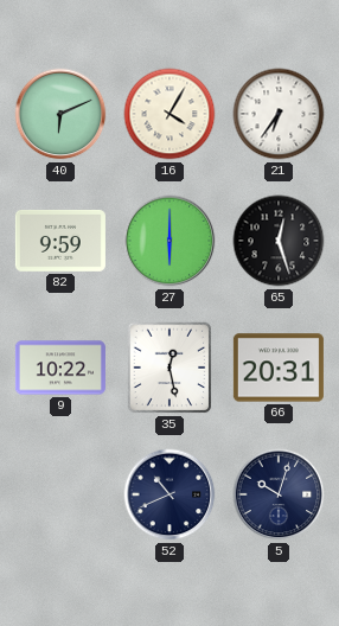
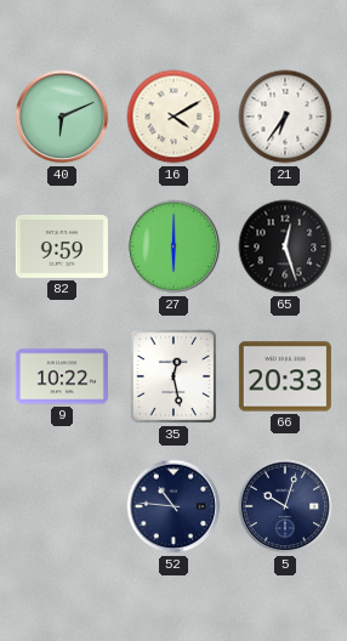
16: 4:05 -> 4:10
66: 20:31 -> 20:33
52: 10:41 -> 10:46
